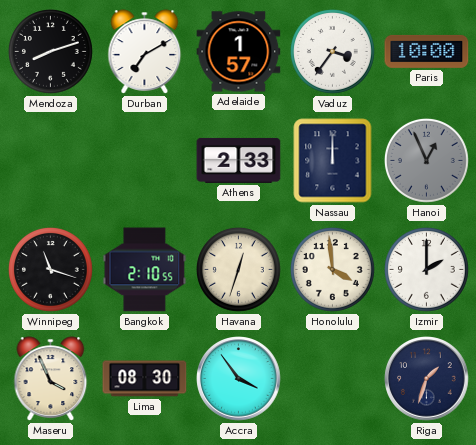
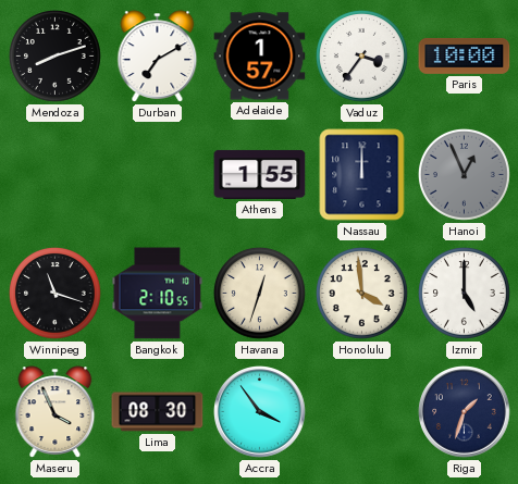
Athens: 2:33 -> 1:55
Izmir: 2:00 -> 5:00
